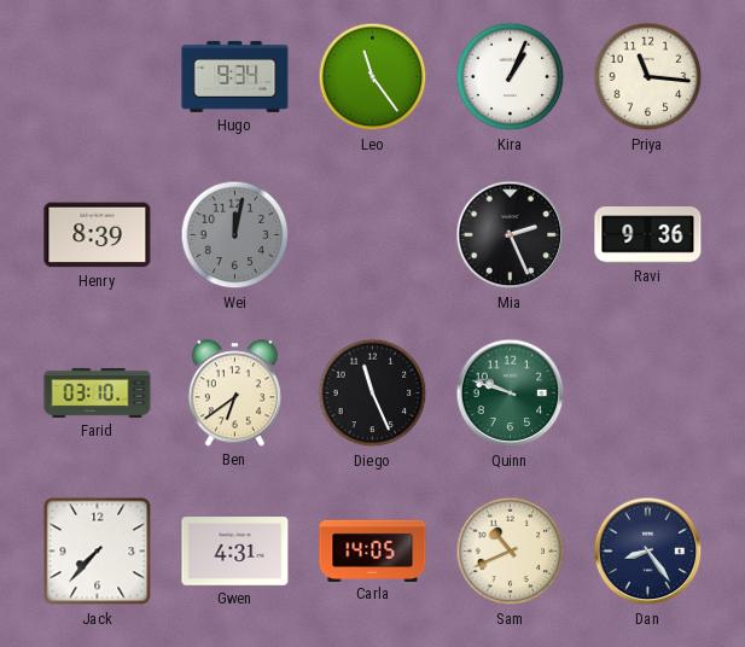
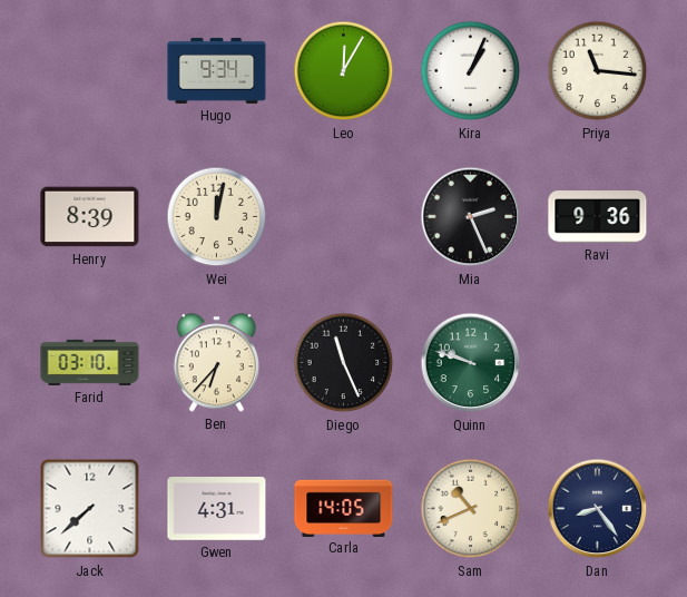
Leo: 11:24 -> 12:05
Wei dial: grey -> cream
Ben: 6:39 -> 6:37
Jack: 7:37 -> 7:38
